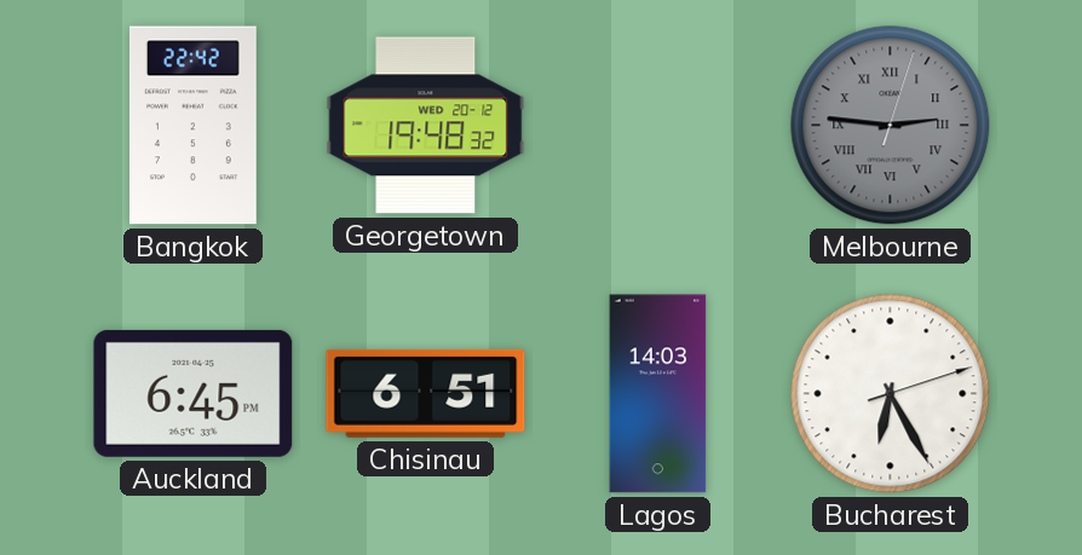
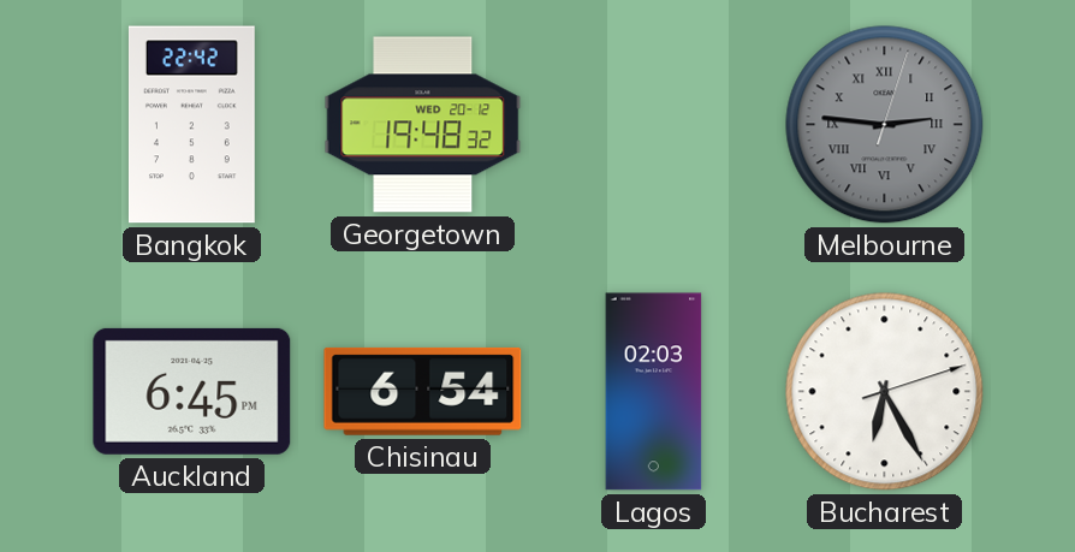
Chisinau: 6:51 -> 6:54
Lagos: 14:03 -> 02:03
